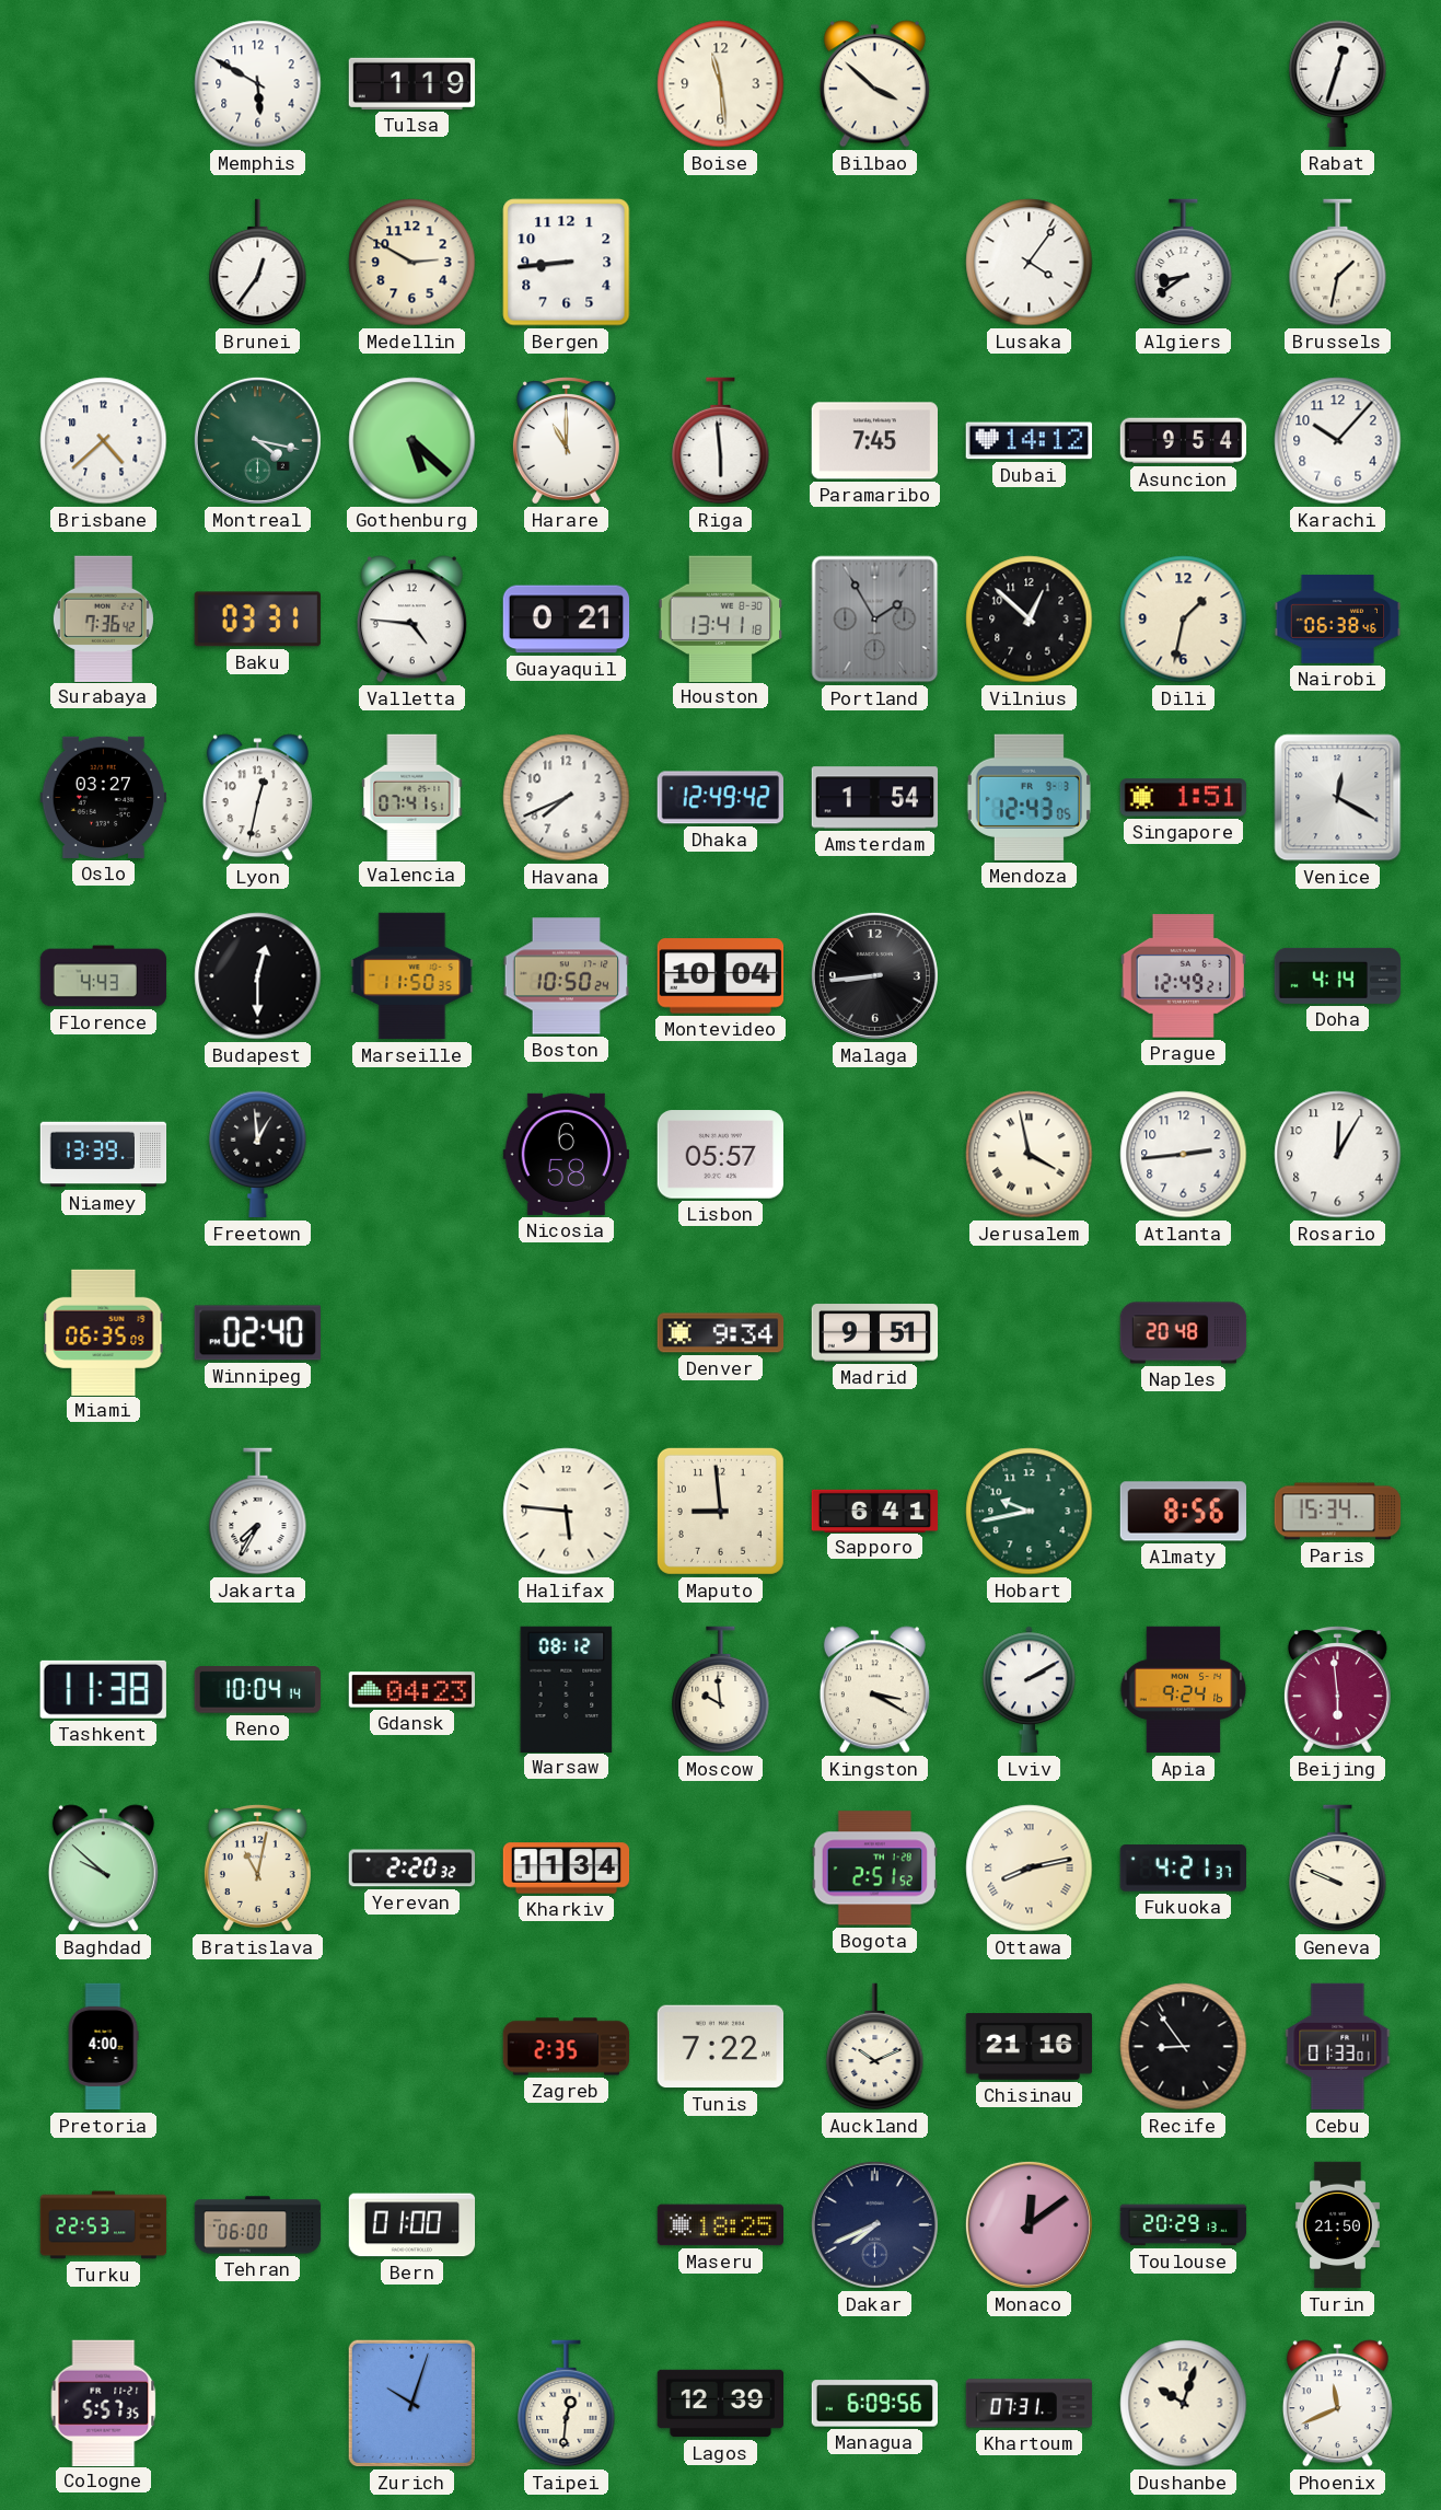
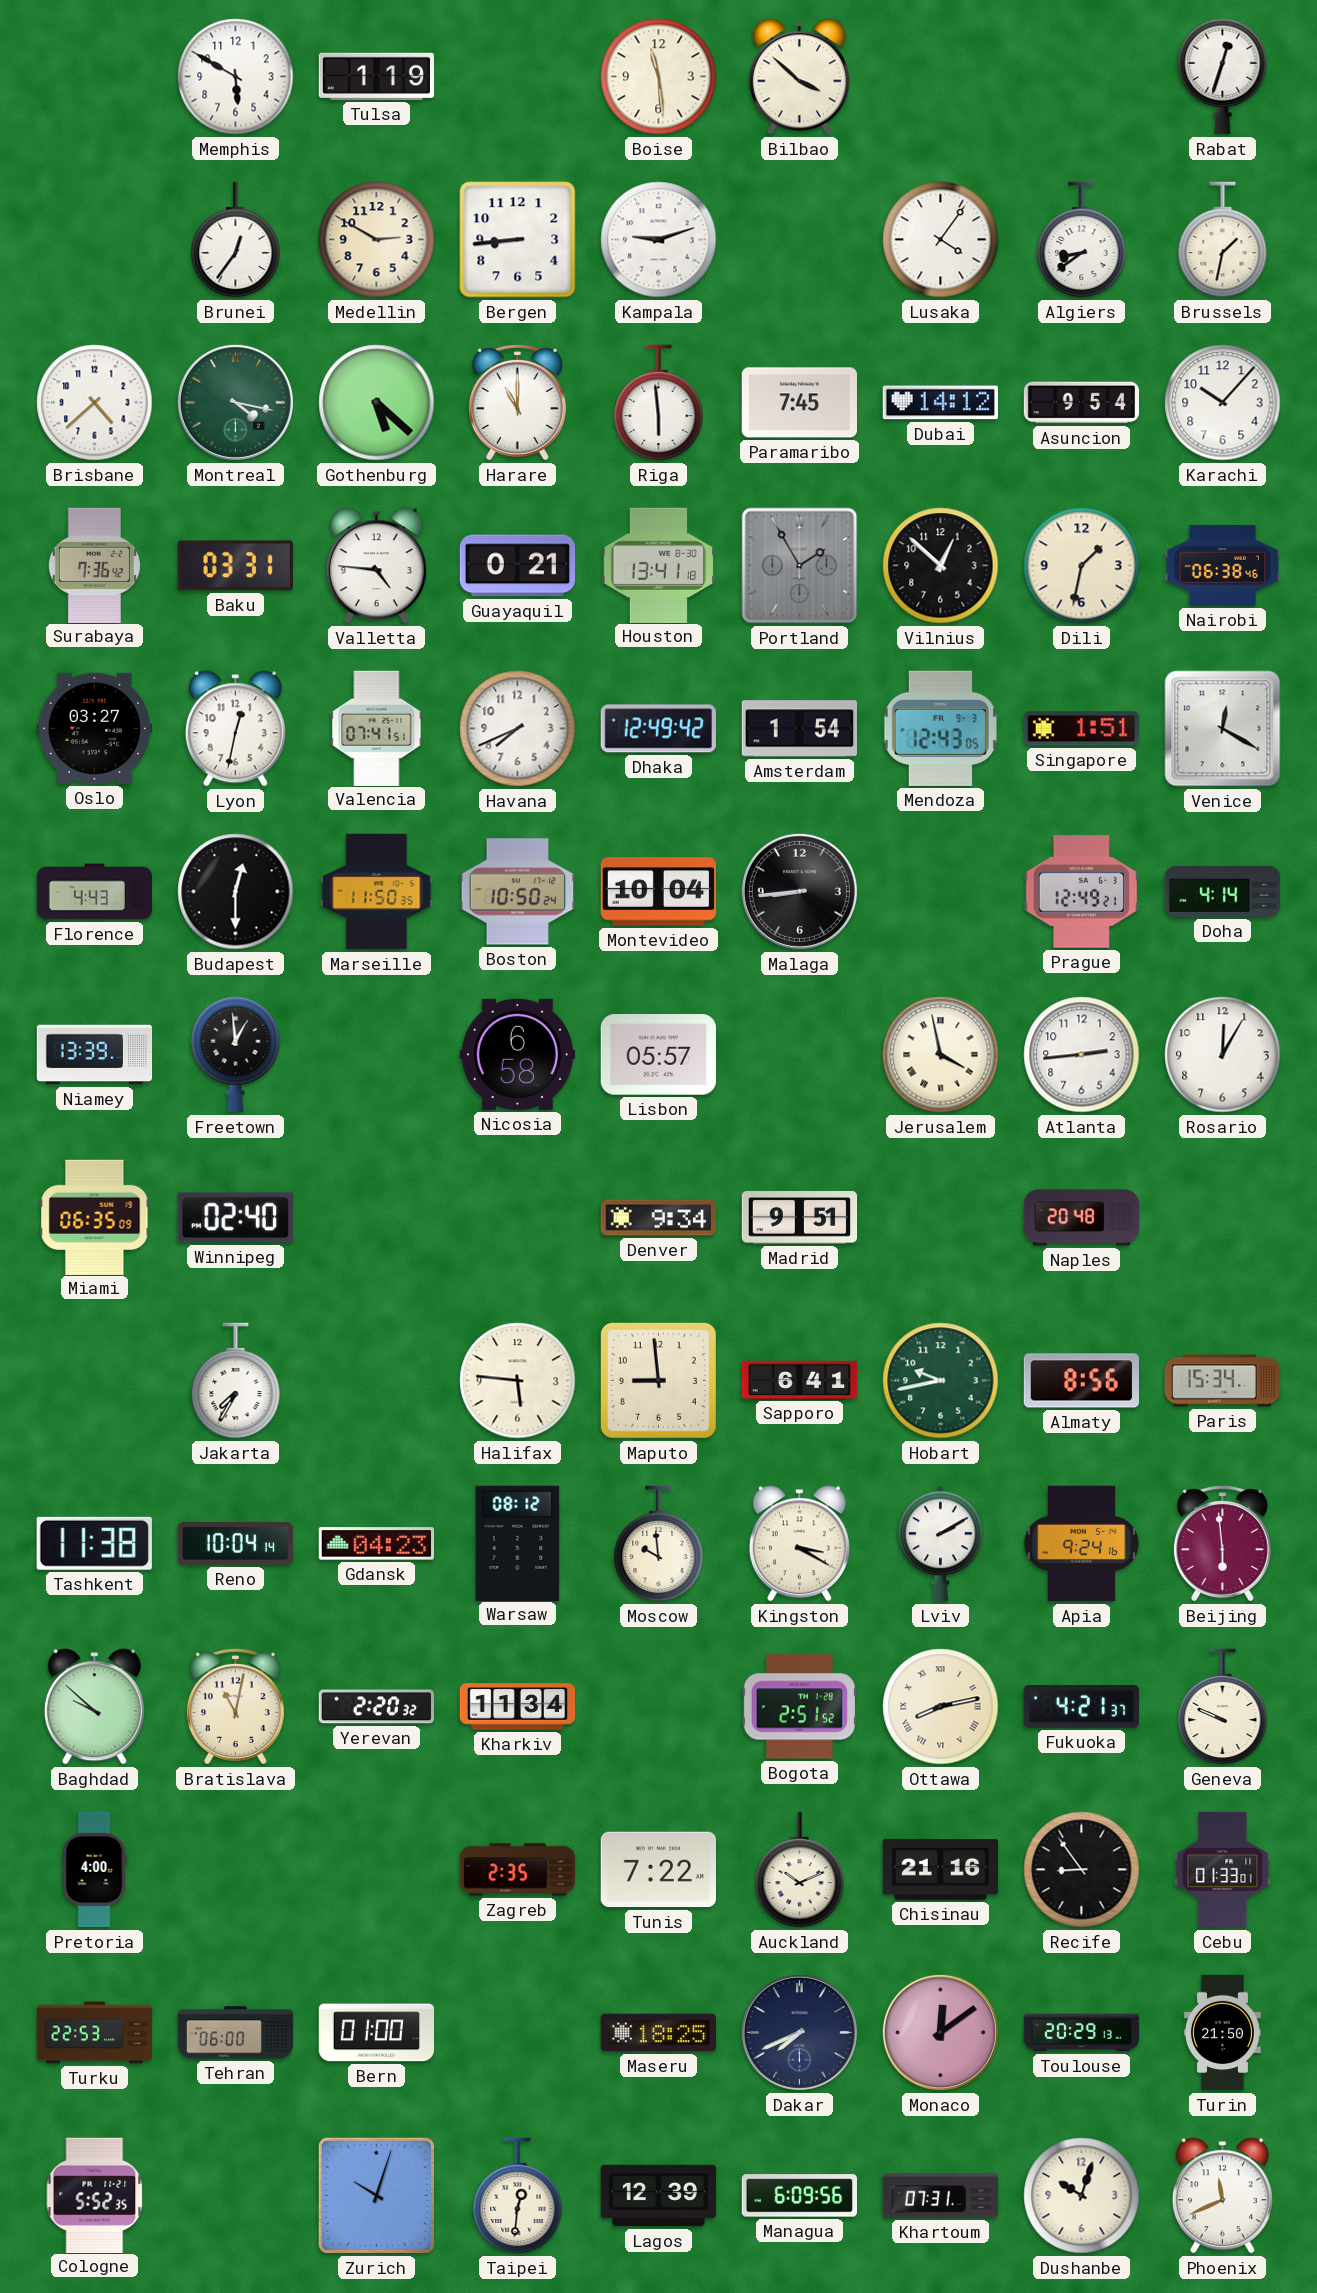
Kampala: none -> 9:12
Cologne: 5:57 -> 5:52
